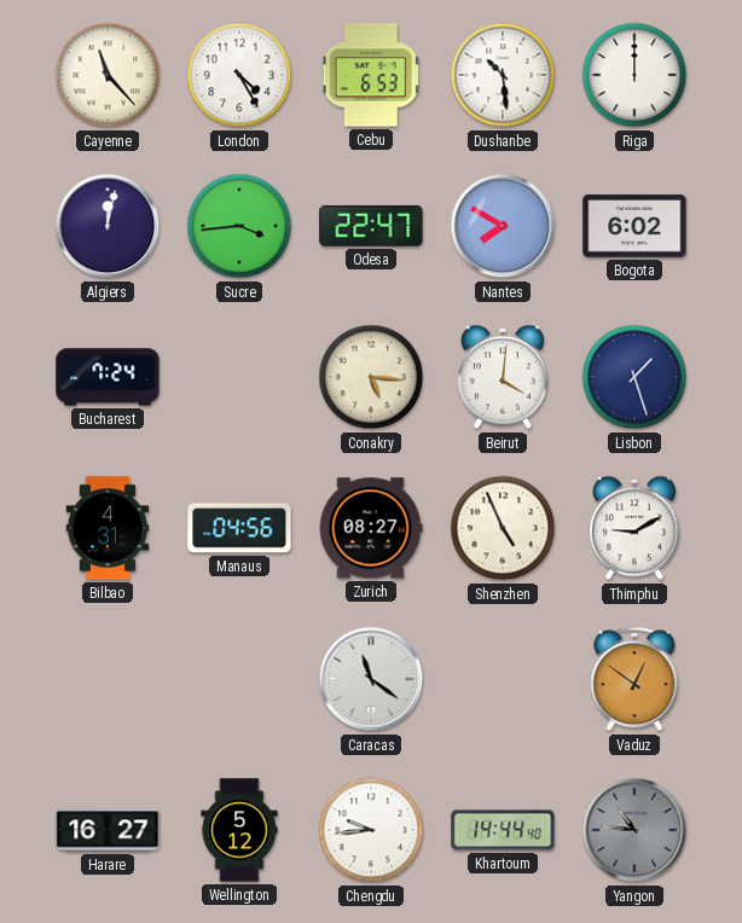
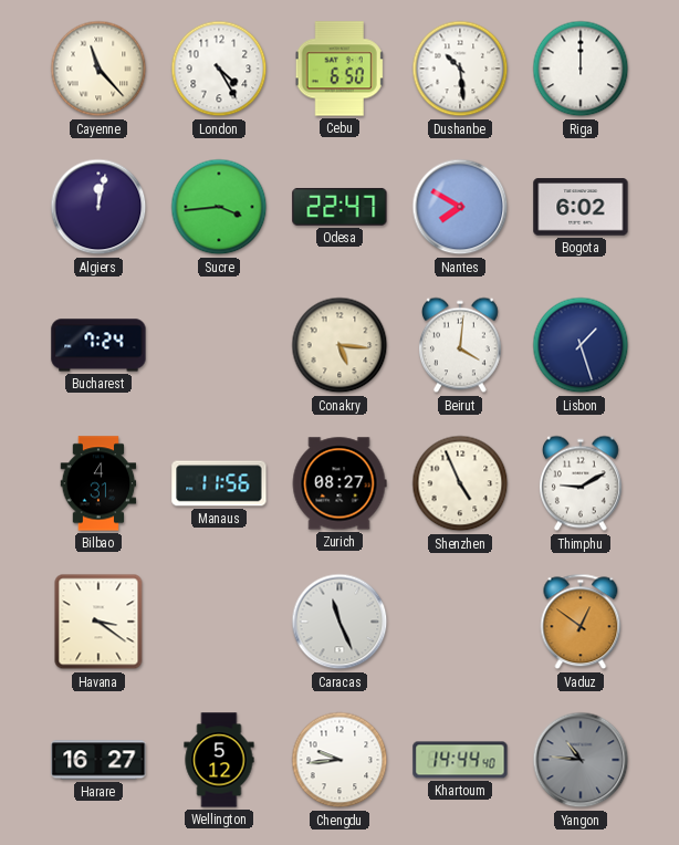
Cebu: 6:53 -> 6:50
Manaus: 04:56 -> 11:56
Havana: none -> 3:21
Caracas: 11:21 -> 11:26
